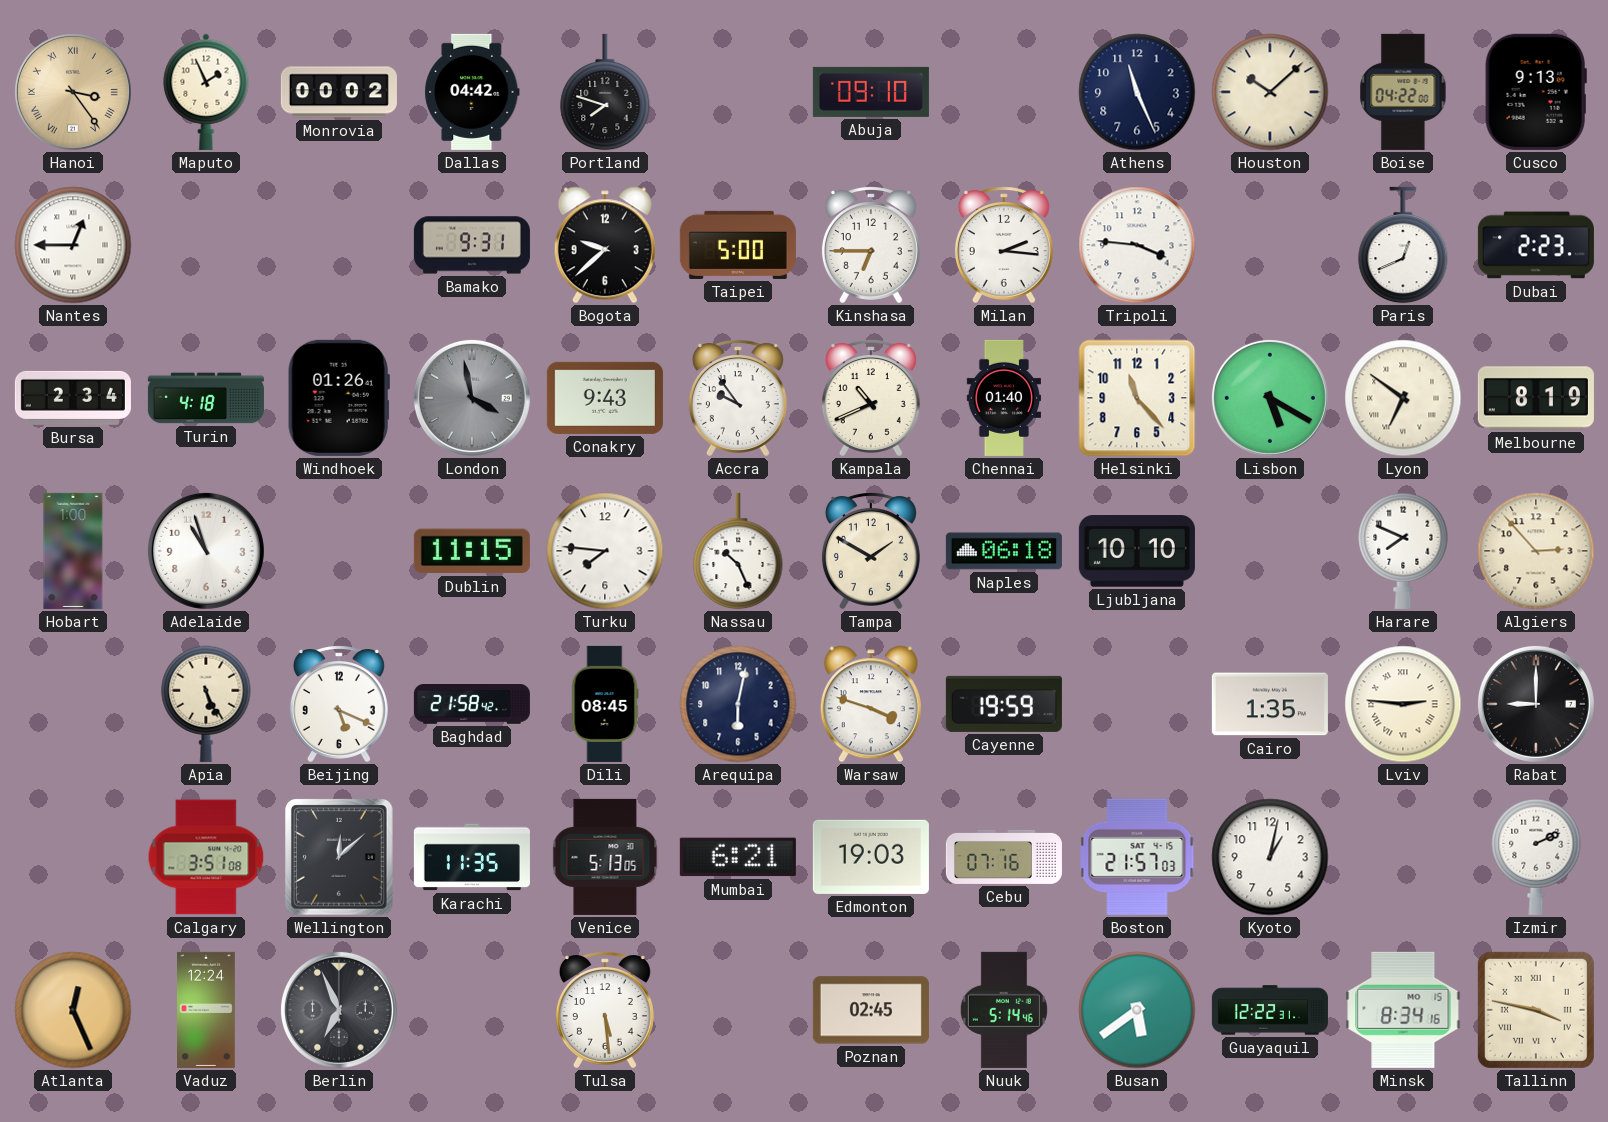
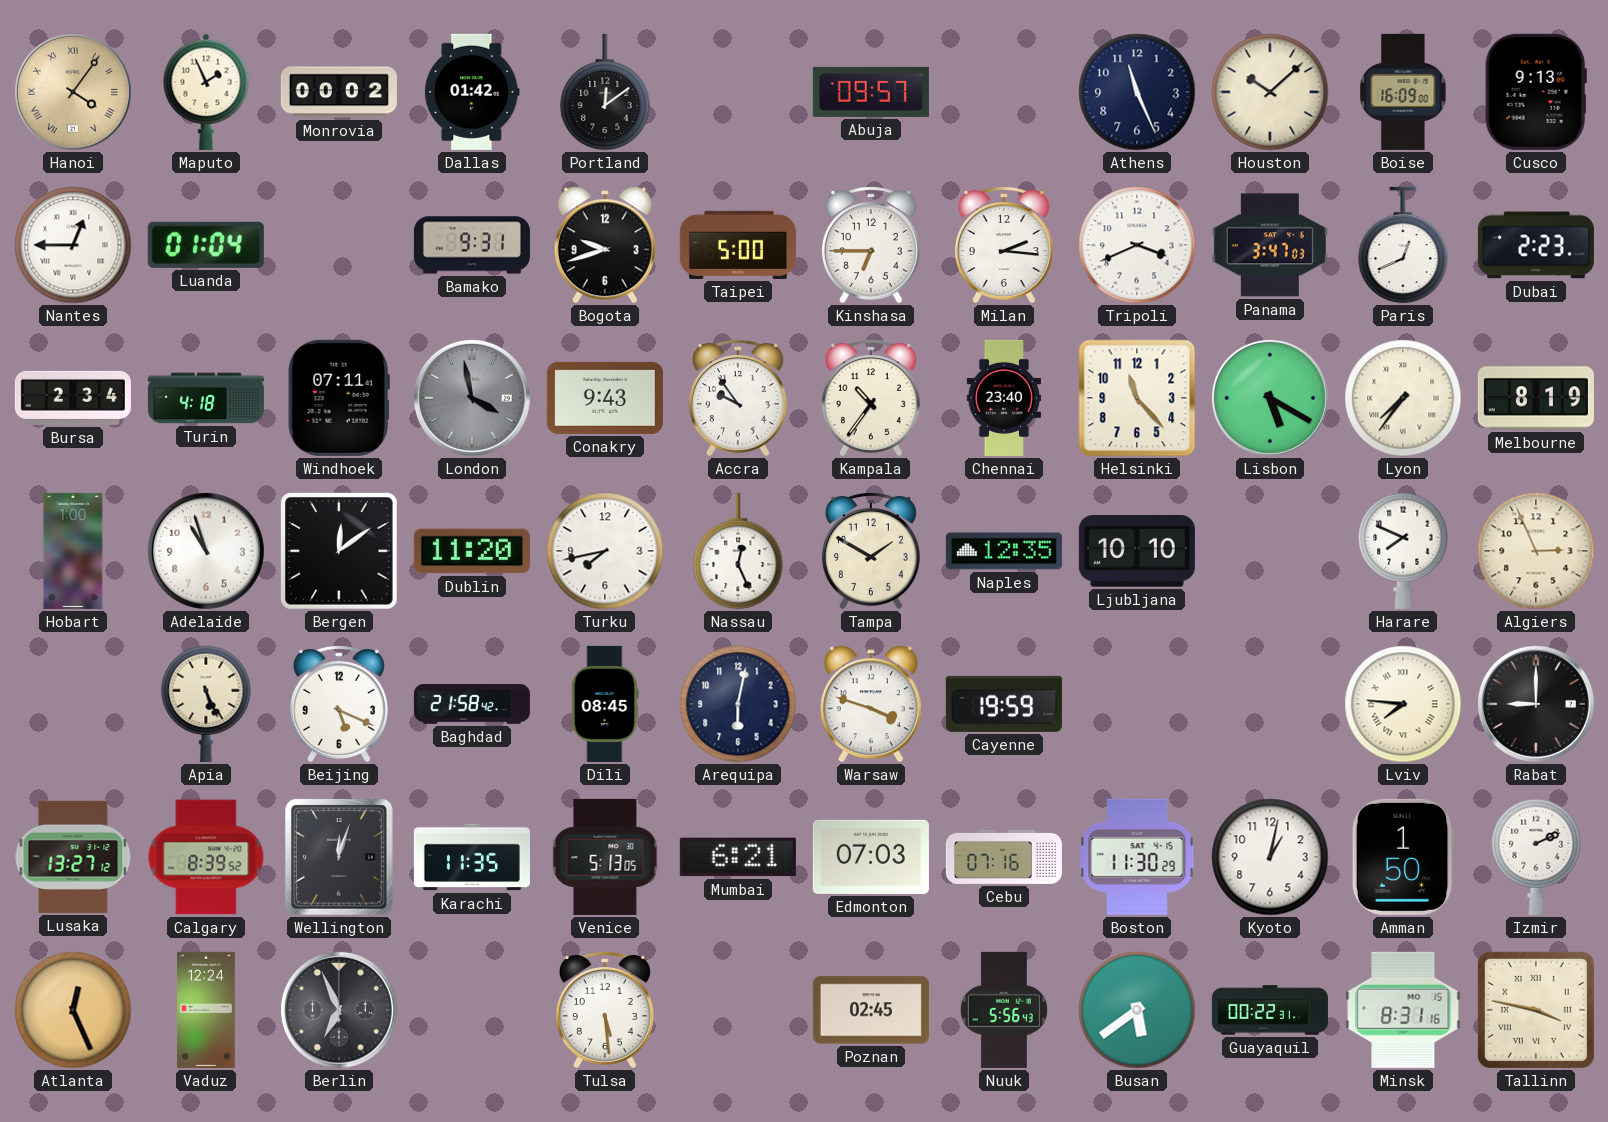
Hanoi: 3:24 -> 4:06
Dallas: 04:42 -> 01:42
Portland: 7:48 -> 12:09
Abuja: 09:10 -> 09:57
Boise: 04:22 -> 16:09
Luanda: none -> 01:04
Bogota: 9:38 -> 9:42
Tripoli: 3:46 -> 3:41
Panama: none -> 3:47
Windhoek: 01:26 -> 07:11
Kampala: 10:41 -> 10:36
Chennai: 01:40 -> 23:40
Lyon: 6:51 -> 7:36
Bergen: none -> 12:09
Dublin: 11:15 -> 11:20
Turku: 7:46 -> 7:43
Nassau: 10:26 -> 12:26
Naples: 06:18 -> 12:35
Algiers: 2:53 -> 2:56
Cairo: 1:35 -> none
Lviv: 2:46 -> 7:46
Lusaka: none -> 13:27
Calgary: 3:51 -> 8:39
Wellington: 12:08 -> 12:03
Edmonton: 19:03 -> 07:03
Boston: 21:57 -> 11:30
Amman: none -> 1:50
Nuuk: 5:14 -> 5:56
Guayaquil: 12:22 -> 00:22
Minsk: 8:34 -> 8:31
